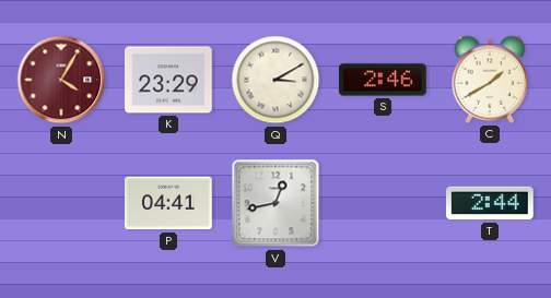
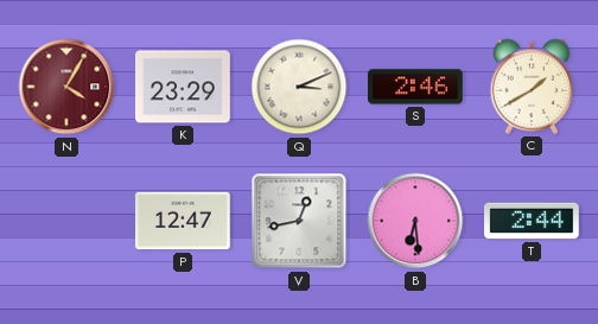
Q: 3:10 -> 3:11
P: 04:41 -> 12:47
B: none -> 6:29
